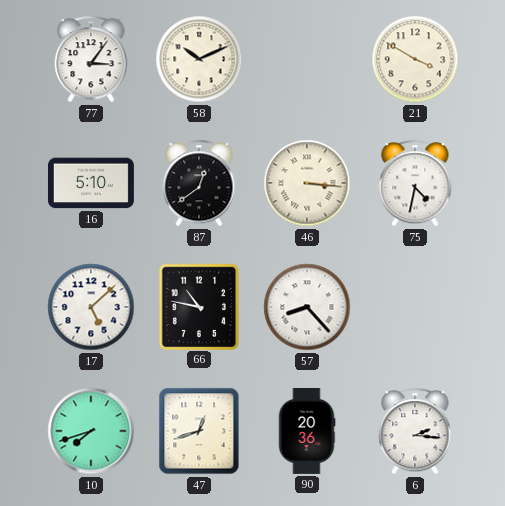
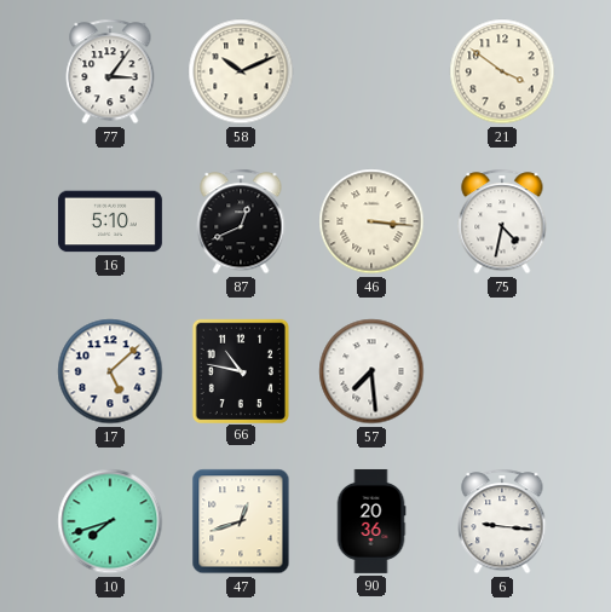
21: 3:50 -> 3:51
87: 12:39 -> 12:41
57: 8:23 -> 7:29
6: 2:16 -> 9:16
